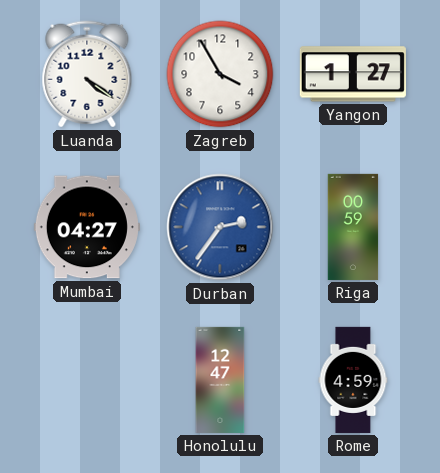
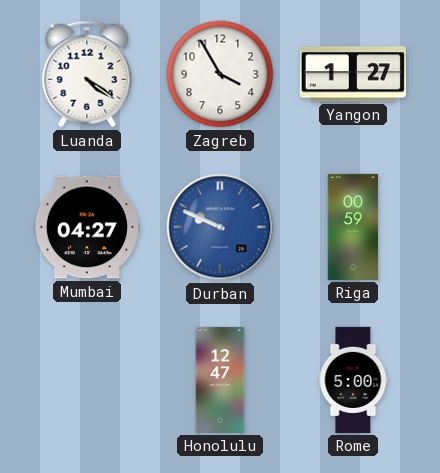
Durban: 2:36 -> 9:49
Rome: 4:59 -> 5:00
